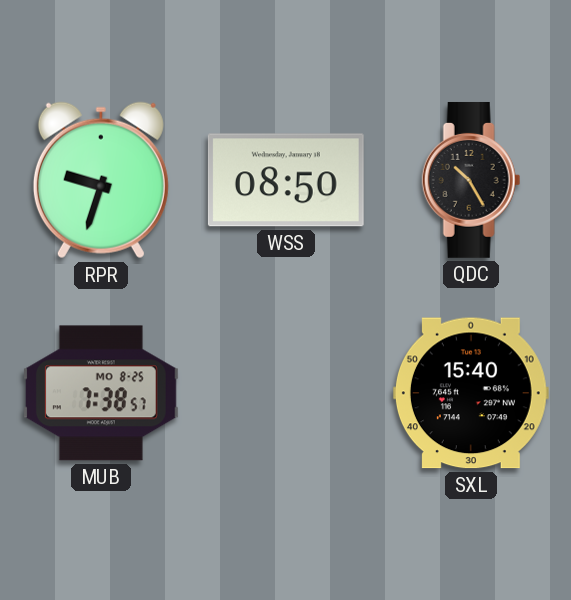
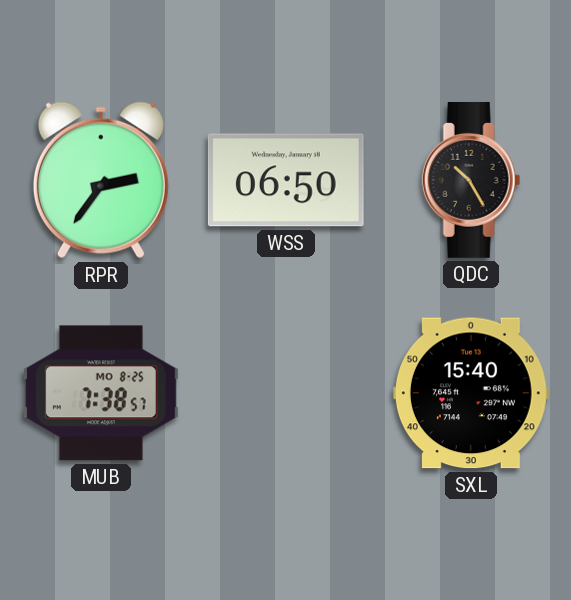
RPR: 9:33 -> 2:36
WSS: 08:50 -> 06:50
